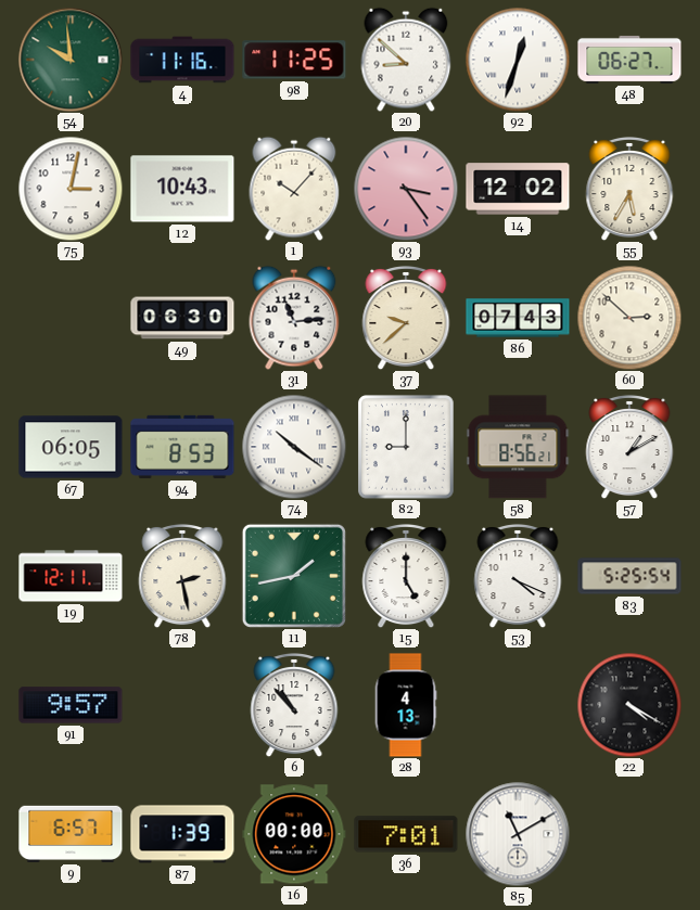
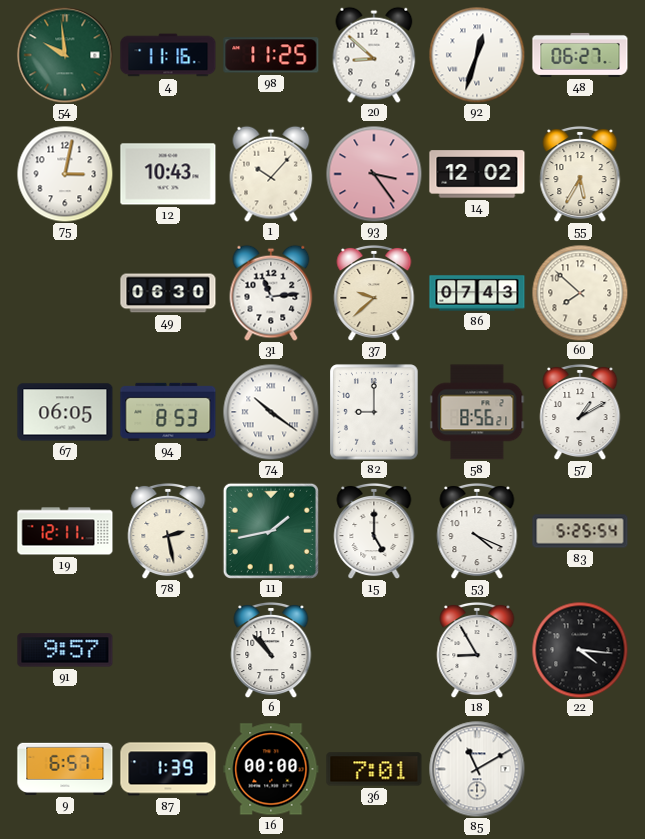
60: 2:52 -> 7:52
28: 4:13 -> none
18: none -> 8:55
22: 4:20 -> 4:16
